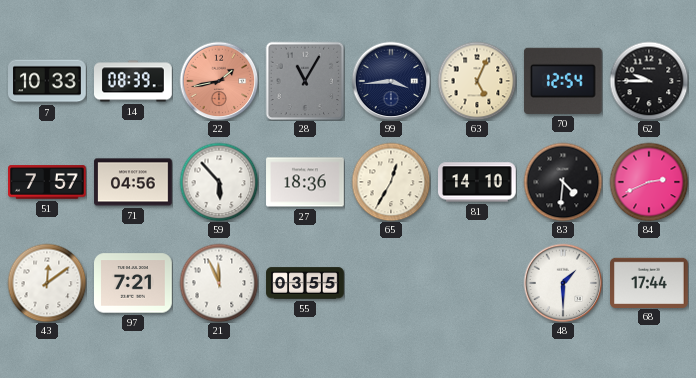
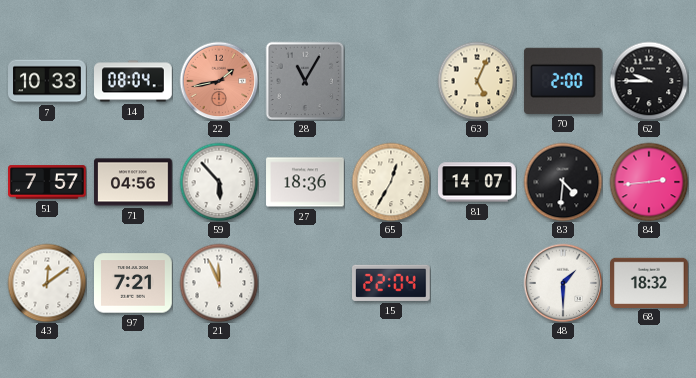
14: 08:39 -> 08:04
99: 3:44 -> none
70: 12:54 -> 2:00
81: 14:10 -> 14:07
84: 2:41 -> 2:44
55: 03:55 -> none
15: none -> 22:04
68: 17:44 -> 18:32
